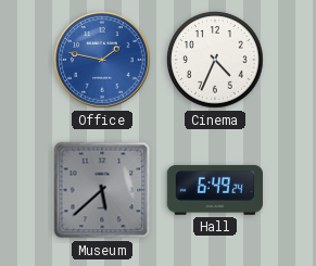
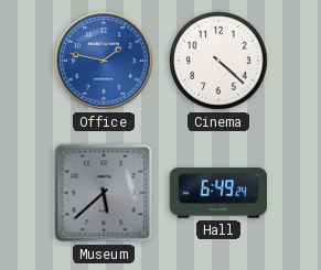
Cinema: 4:34 -> 4:22
